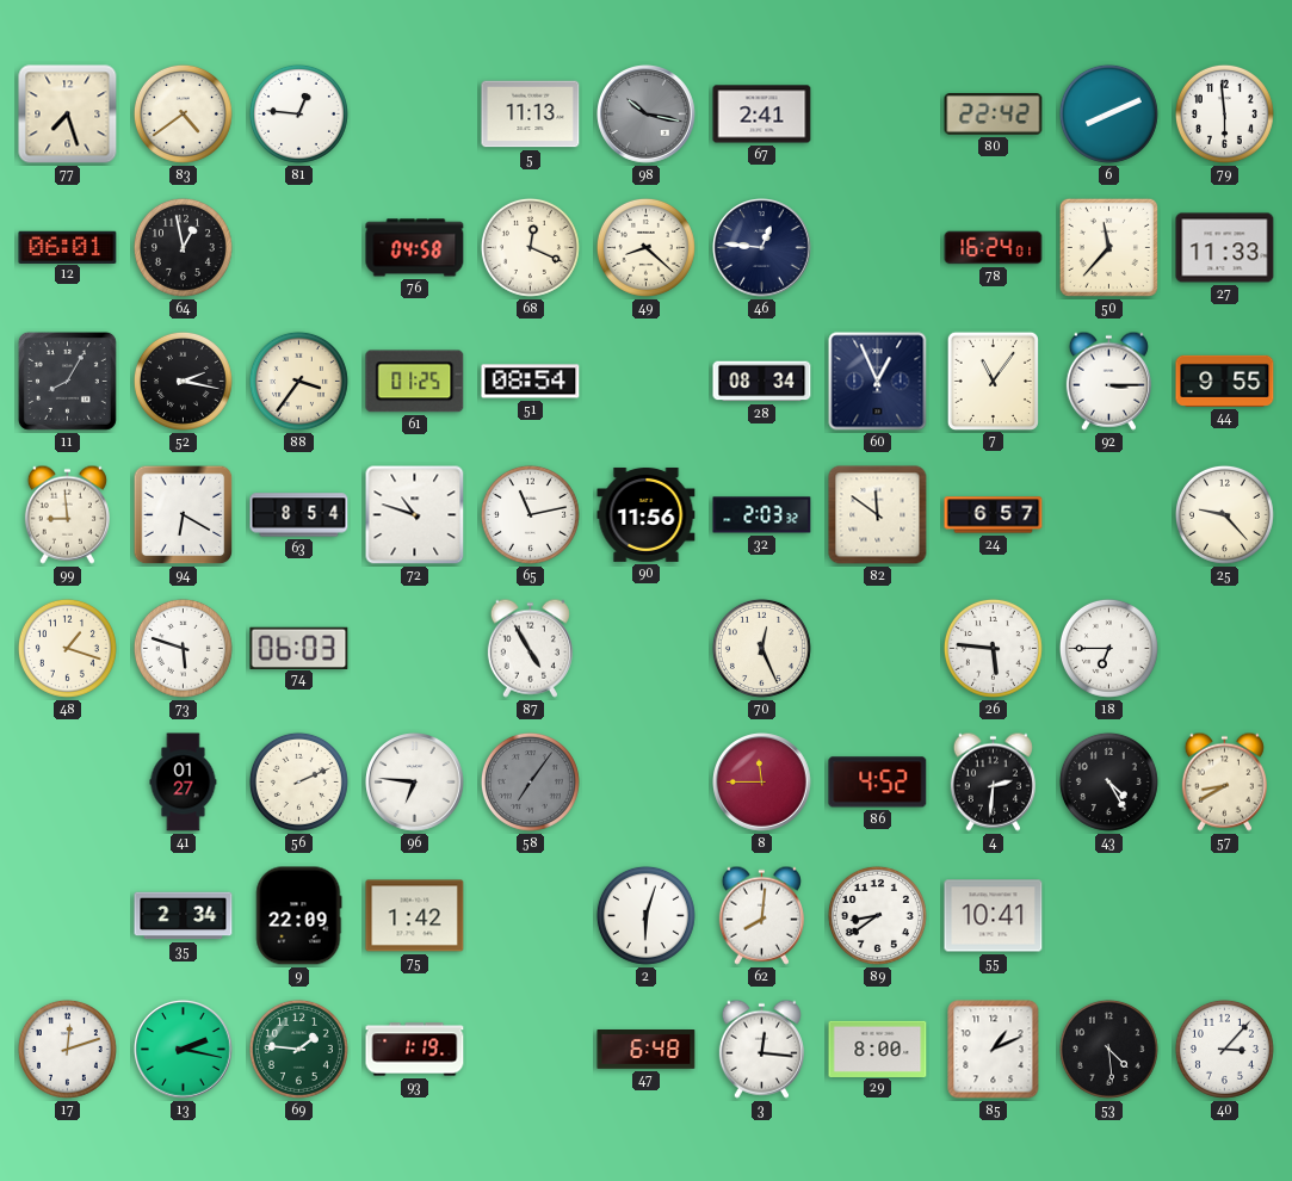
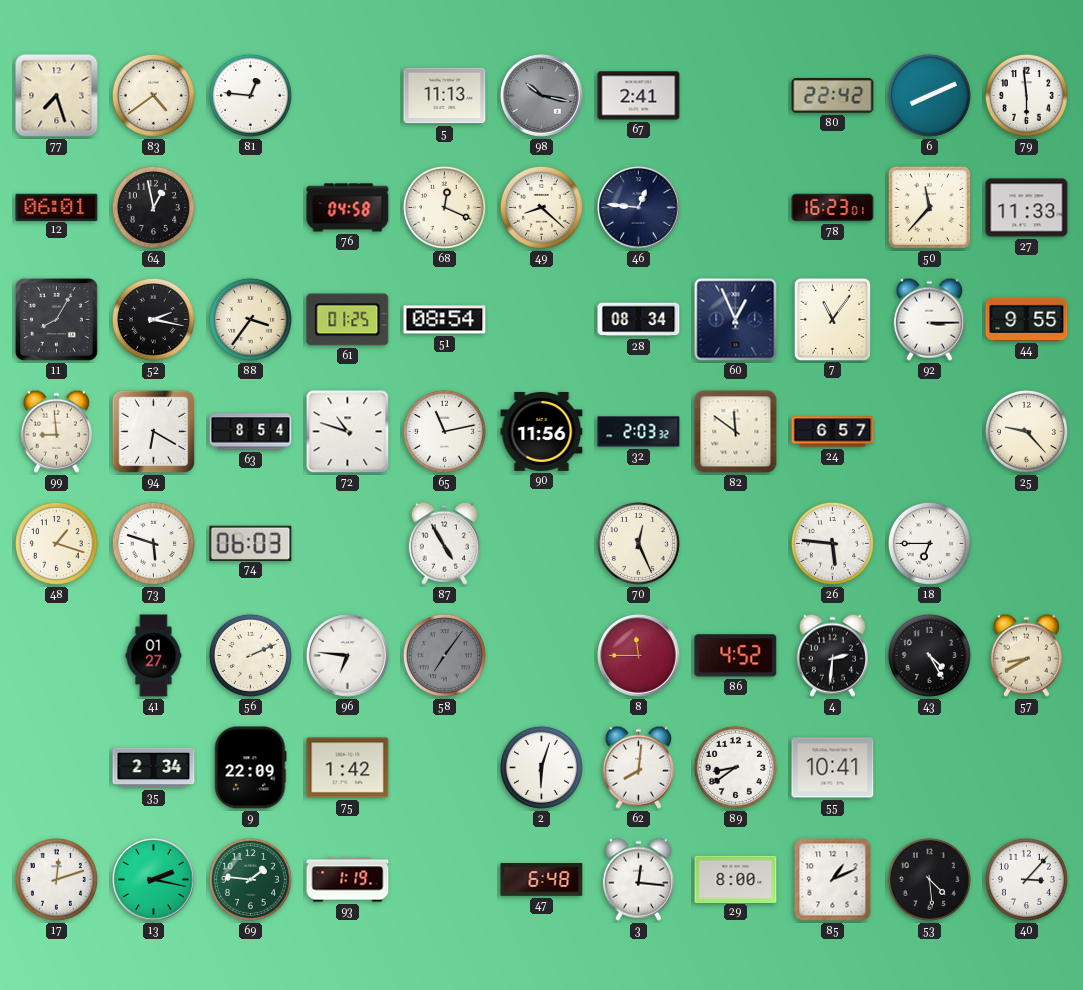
78: 16:24 -> 16:23
